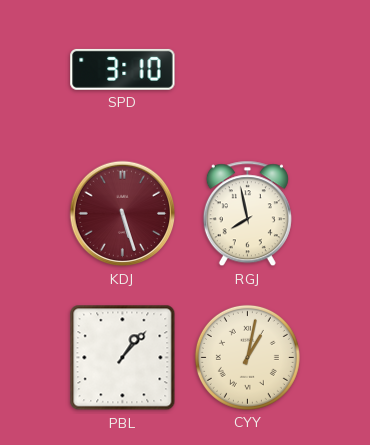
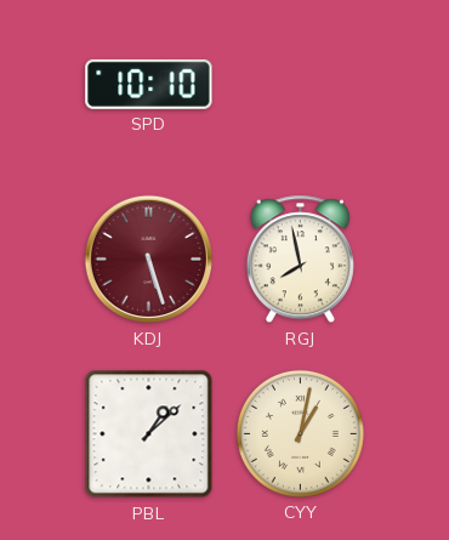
SPD: 3:10 -> 10:10
PBL: 1:07 -> 1:08
